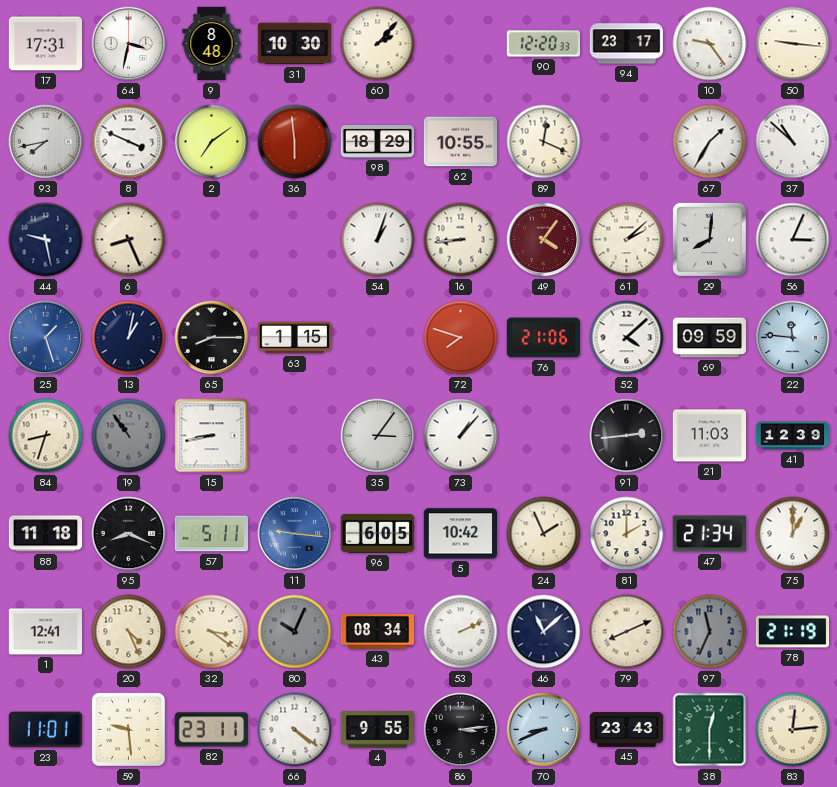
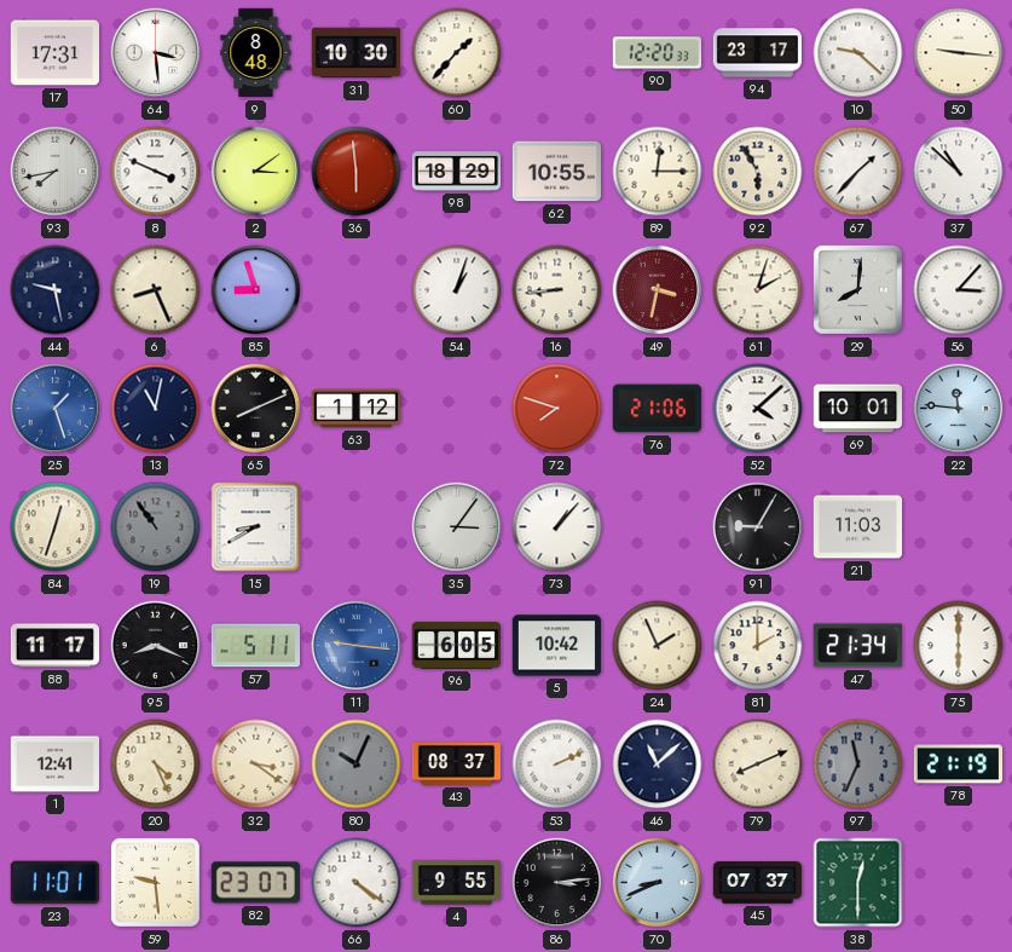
64: 3:32 -> 3:29
60: 2:07 -> 1:37
10: 9:24 -> 9:22
2: 7:09 -> 3:09
89: 12:19 -> 12:15
92: none -> 5:55
67: 1:35 -> 1:37
85: none -> 8:57
49: 4:06 -> 3:32
61: 2:08 -> 2:03
56: 3:04 -> 3:07
13: 1:02 -> 11:02
65: 8:15 -> 8:11
63: 1:15 -> 1:12
69: 09:59 -> 10:01
84: 8:33 -> 12:33
15: 8:43 -> 8:40
91: 2:44 -> 9:05
41: 12:39 -> none
88: 11:18 -> 11:17
75: 1:00 -> 6:00
43: 08:34 -> 08:37
82: 23:11 -> 23:07
45: 23:43 -> 07:37
83: 12:14 -> none
